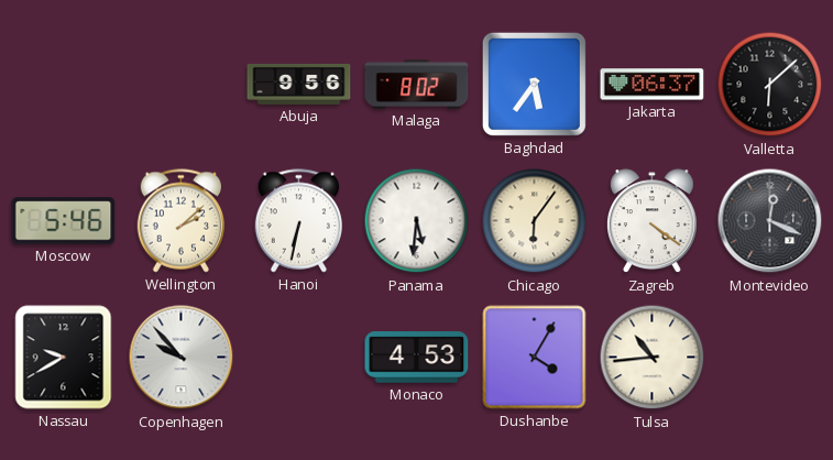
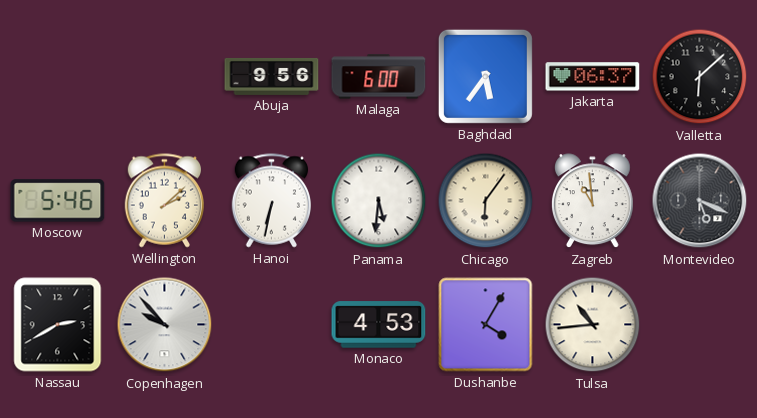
Malaga: 8:02 -> 6:00
Zagreb: 4:21 -> 10:59
Montevideo: 12:19 -> 5:19
Nassau: 9:40 -> 2:40
